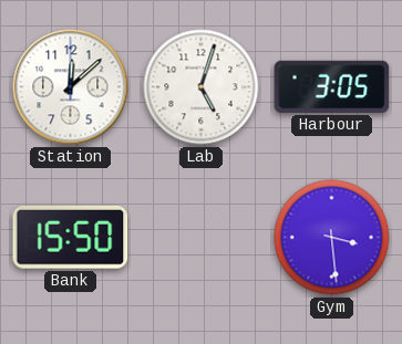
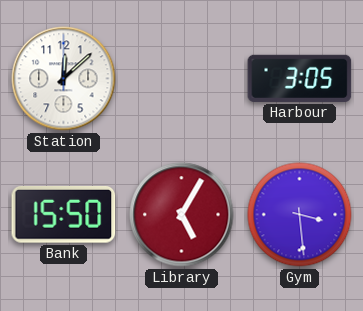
Lab: 5:03 -> none
Library: none -> 5:05
